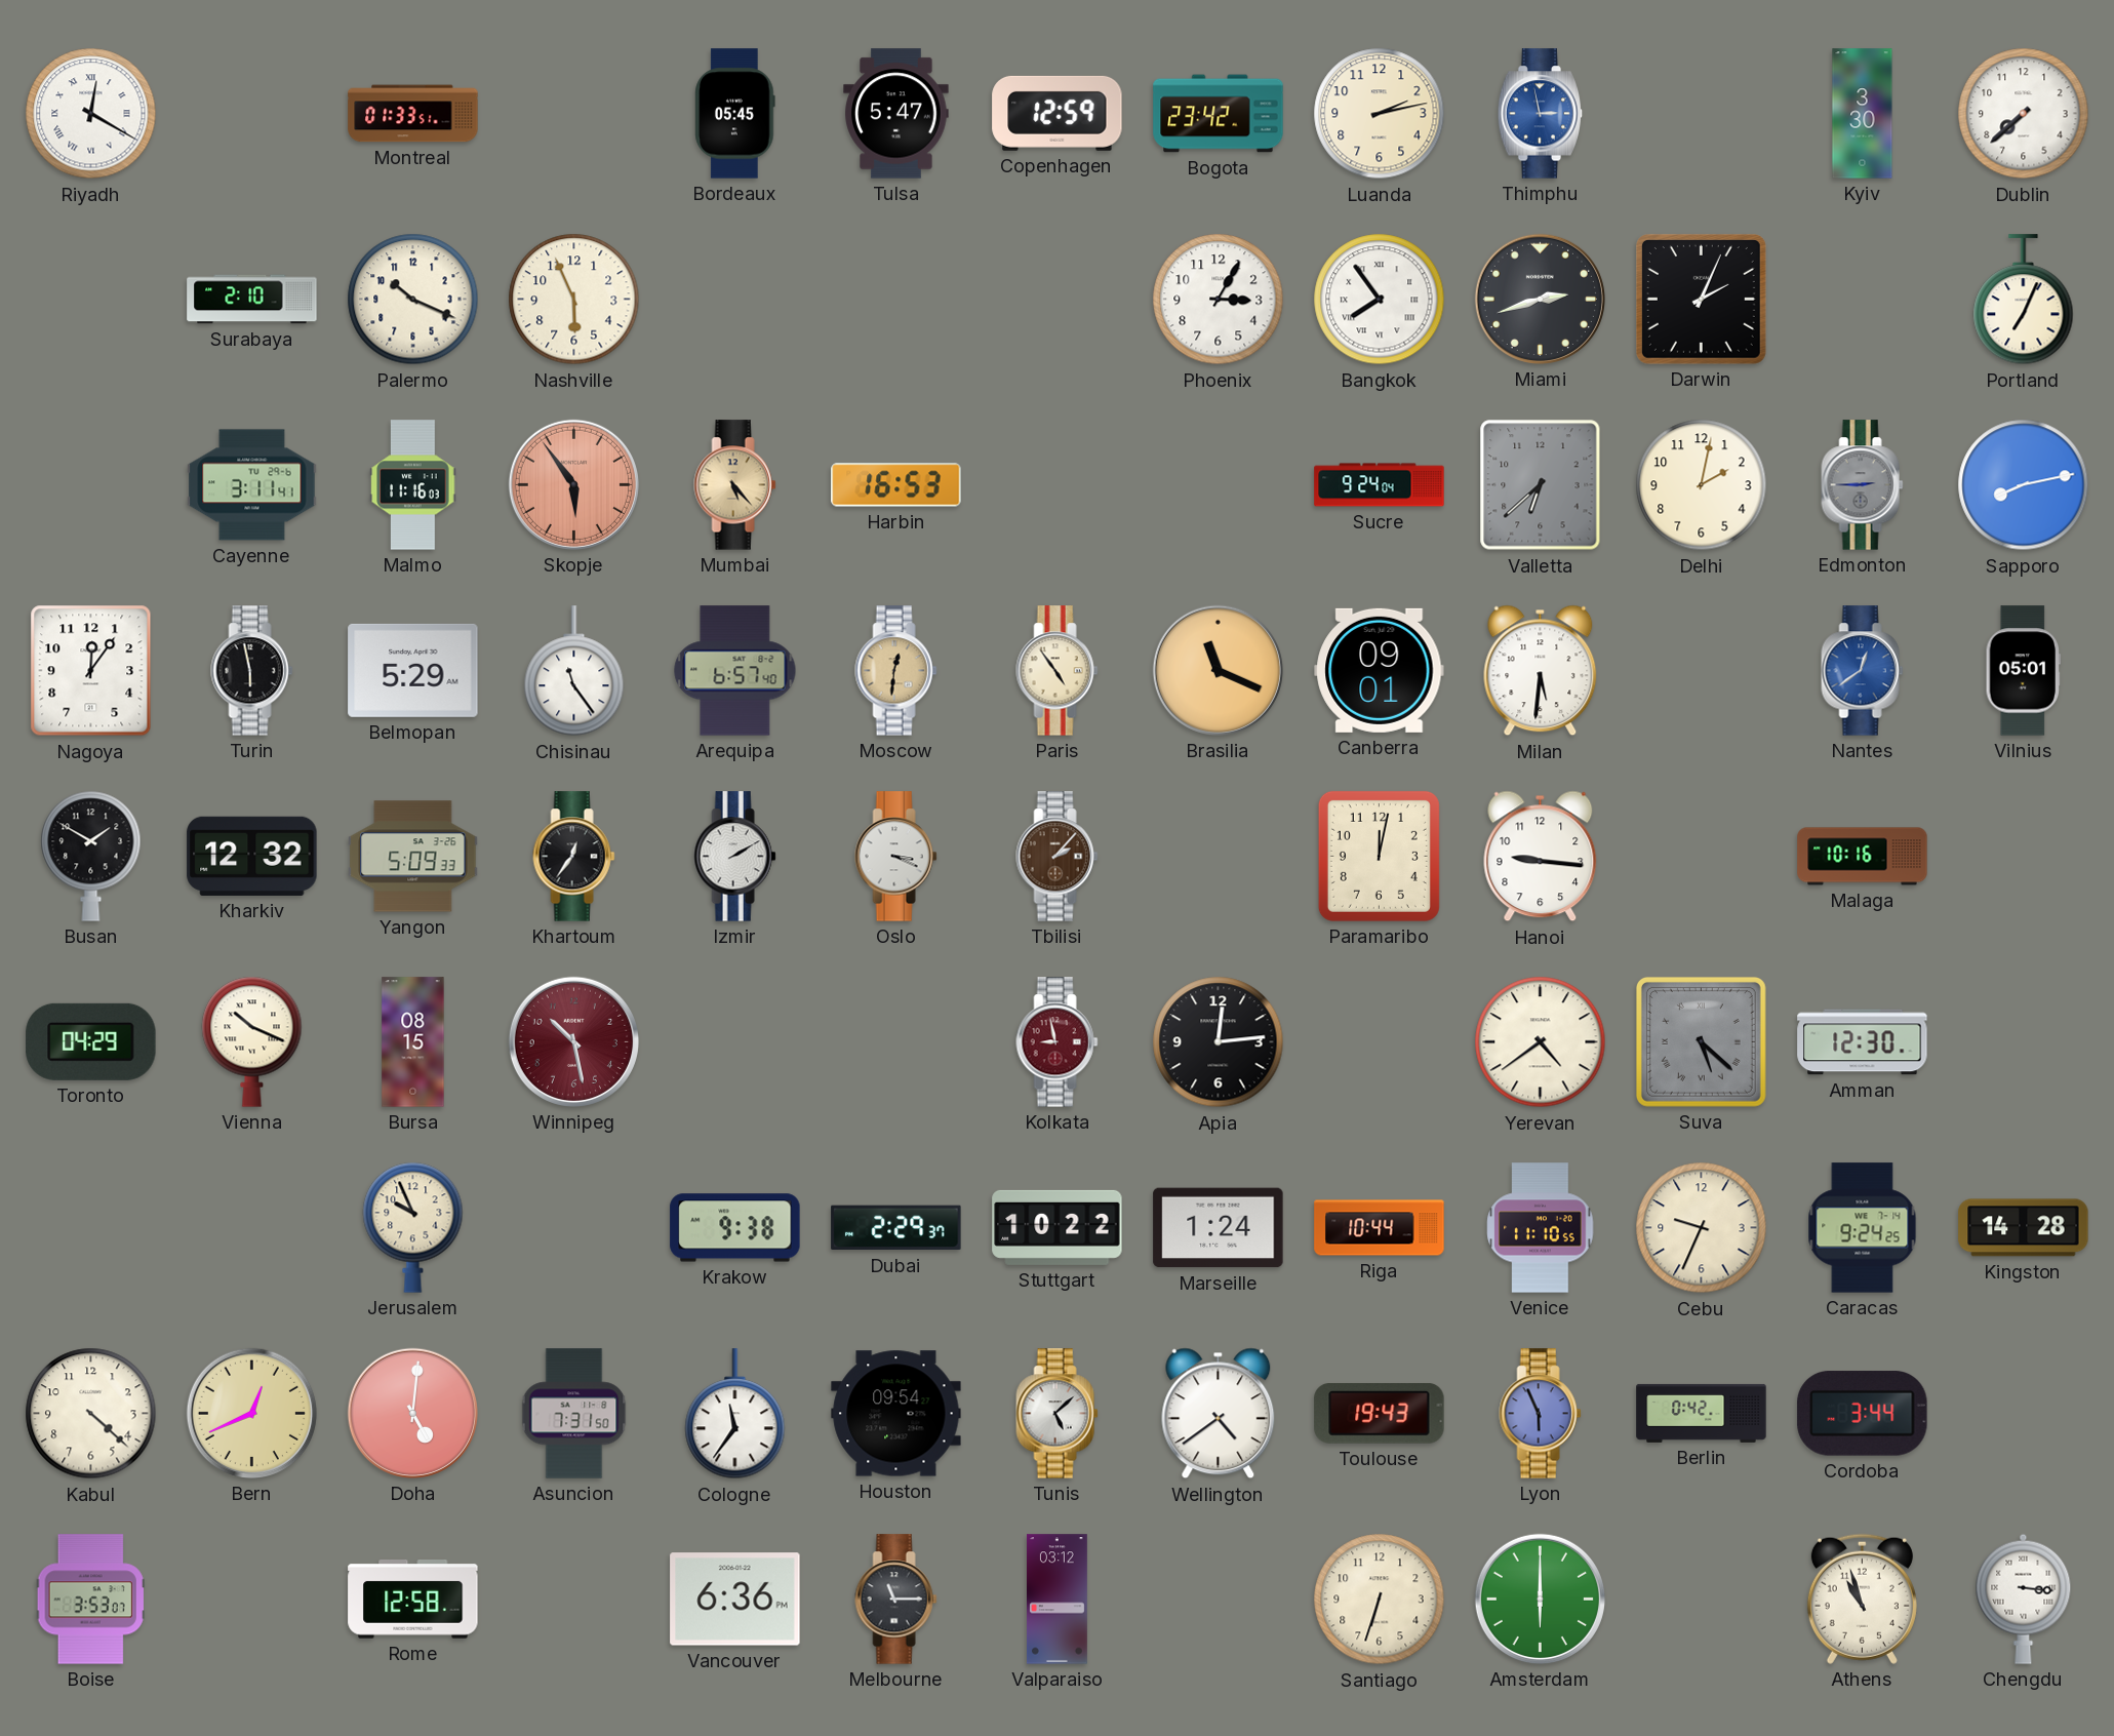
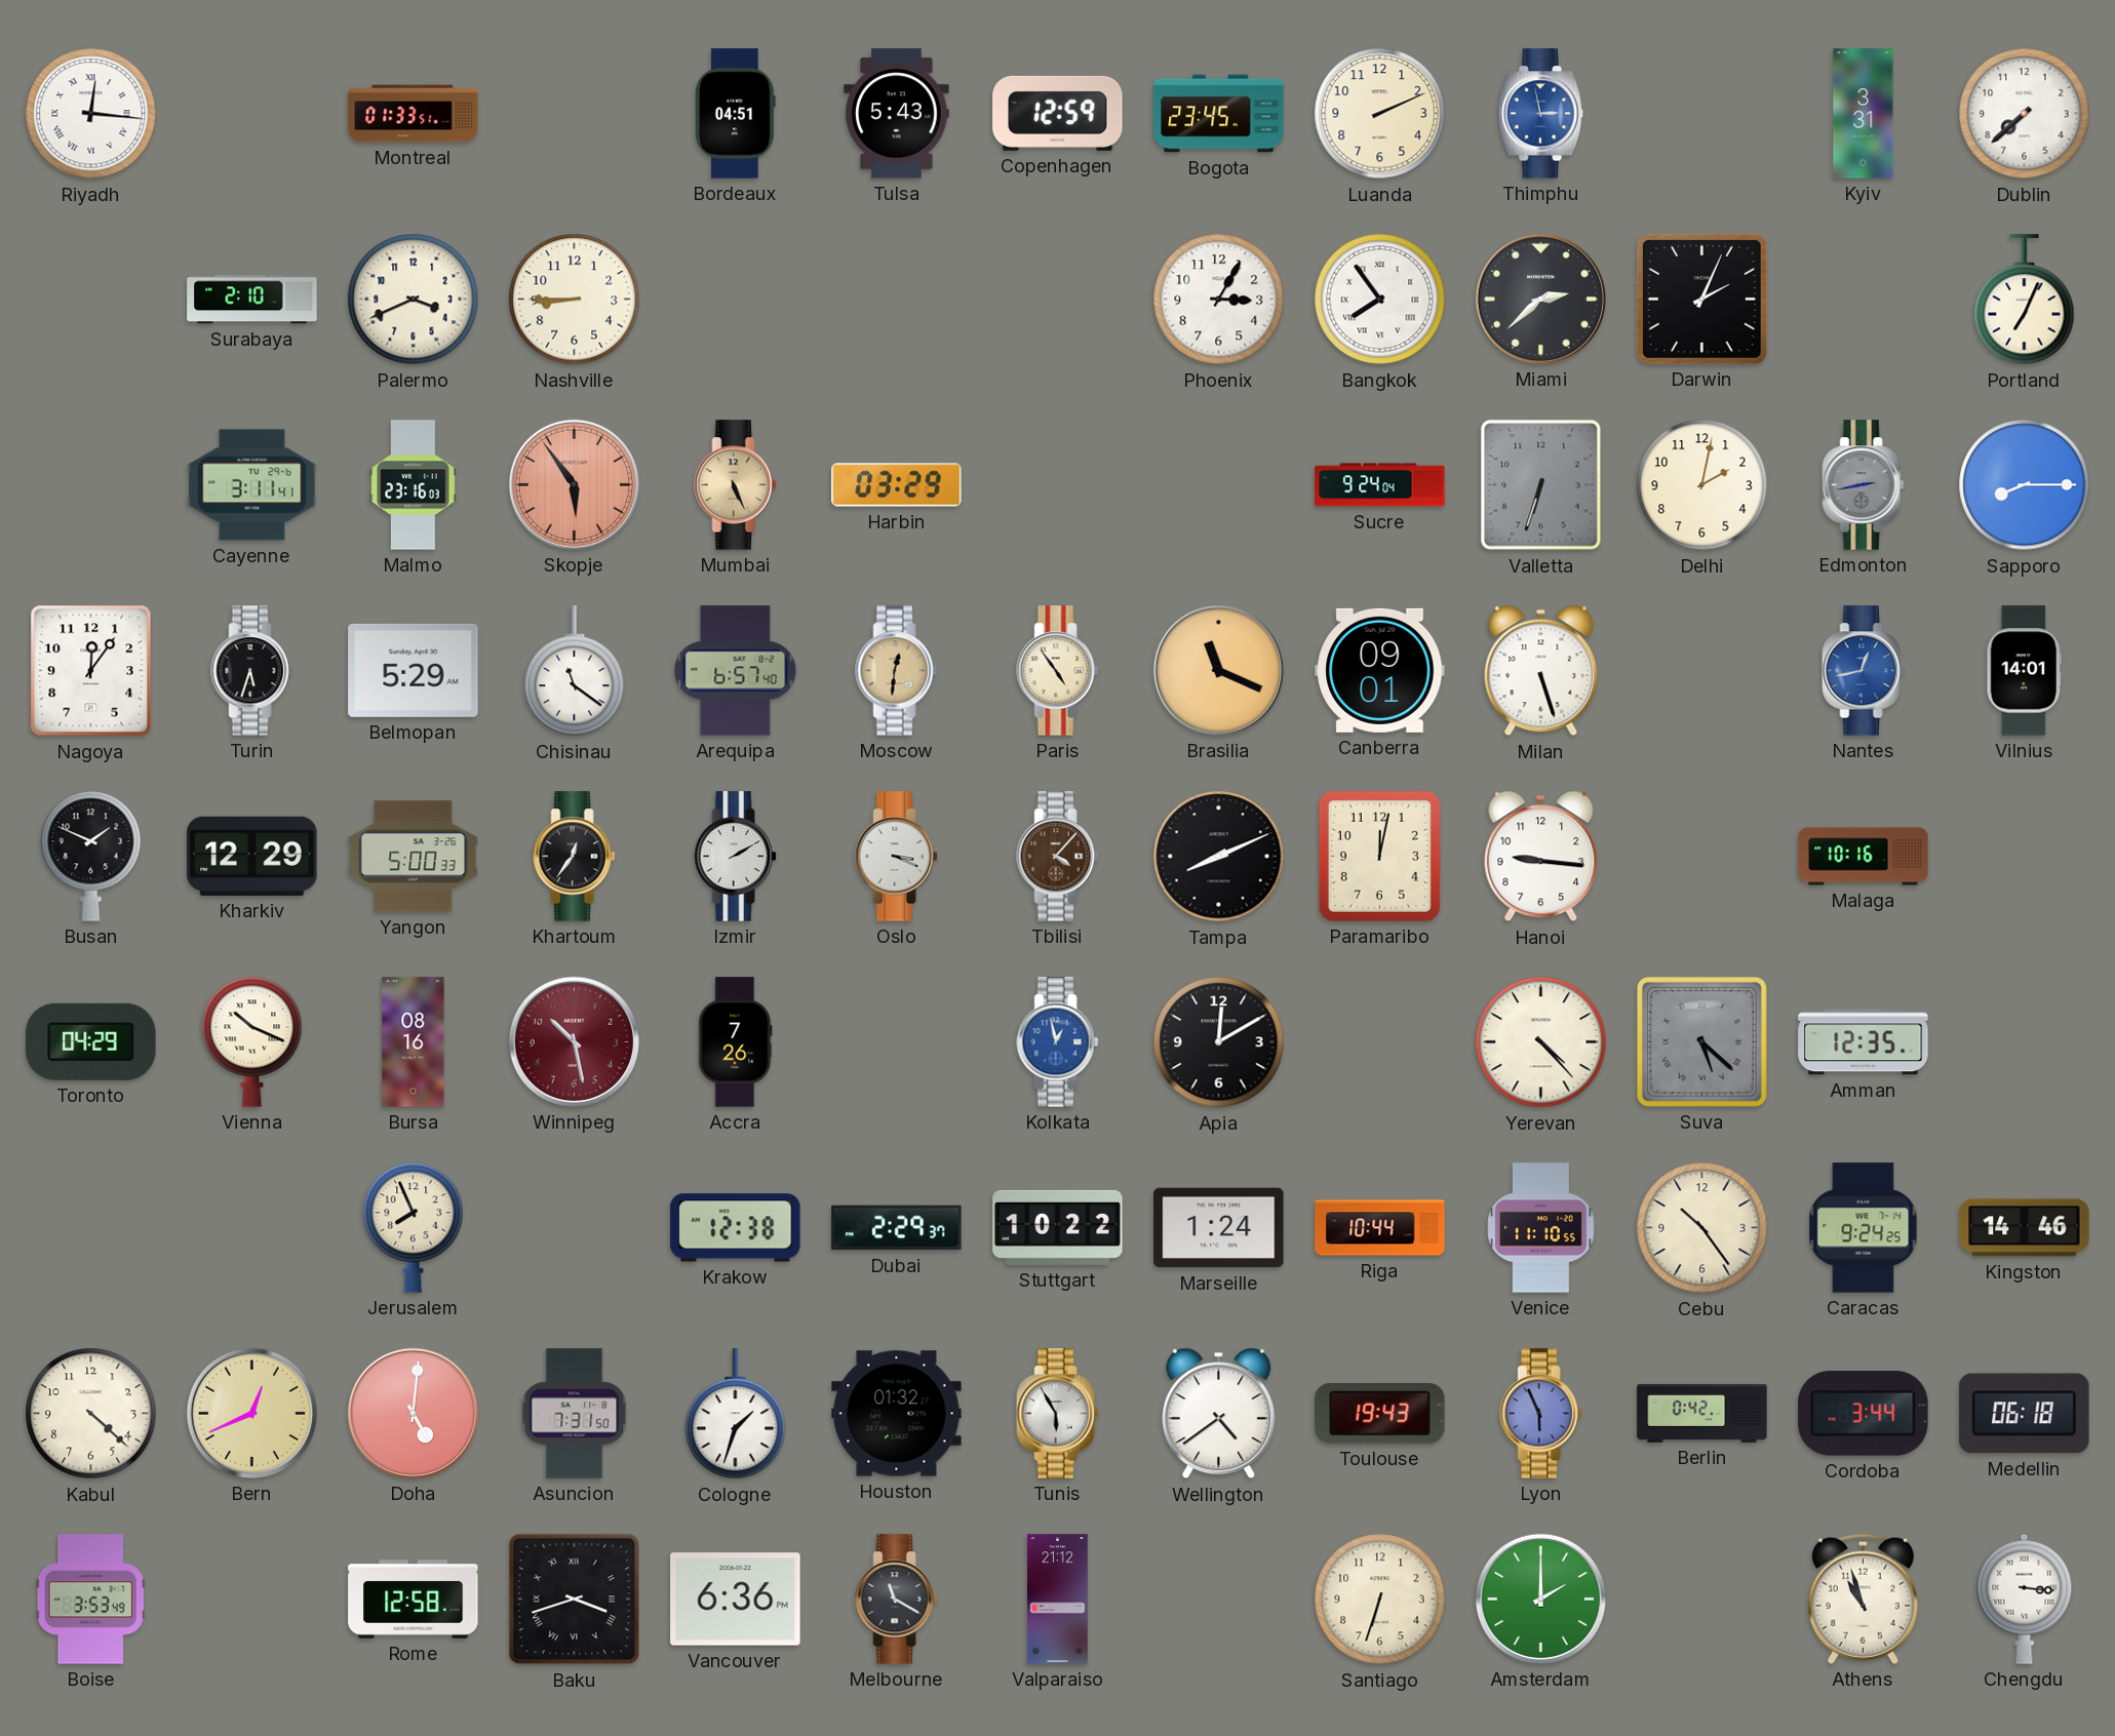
Riyadh: 12:20 -> 12:16
Bordeaux: 05:45 -> 04:51
Tulsa: 5:47 -> 5:43
Bogota: 23:42 -> 23:45
Luanda: 2:13 -> 2:11
Kyiv: 3:30 -> 3:31
Palermo: 10:19 -> 3:41
Nashville: 5:56 -> 8:45
Miami: 2:42 -> 2:38
Malmo: 11:16 -> 23:16
Mumbai: 5:23 -> 5:26
Harbin: 16:53 -> 03:29
Valletta: 6:38 -> 6:33
Edmonton: 2:45 -> 2:43
Sapporo: 8:13 -> 8:15
Turin: 5:58 -> 5:33
Chisinau: 11:24 -> 11:21
Milan: 5:31 -> 5:27
Nantes: 12:39 -> 12:43
Vilnius: 05:01 -> 14:01
Busan: 1:50 -> 1:49
Kharkiv: 12:32 -> 12:29
Yangon: 5:09 -> 5:00
Tbilisi: 2:07 -> 4:07
Tampa: none -> 8:11
Bursa: 08:15 -> 08:16
Accra: none -> 7:26
Kolkata: 8:58 -> 12:58
Kolkata dial: burgundy -> blue
Apia: 12:14 -> 12:10
Yerevan: 4:39 -> 4:23
Amman: 12:30 -> 12:35
Jerusalem: 9:56 -> 7:56
Krakow: 9:38 -> 12:38
Cebu: 9:34 -> 10:24
Kingston: 14:28 -> 14:46
Cologne: 11:36 -> 1:33
Houston: 09:54 -> 01:32
Tunis: 5:08 -> 5:55
Medellin: none -> 06:18
Boise: 3:53:07 -> 3:53:49
Baku: none -> 3:42
Melbourne: 11:15 -> 11:20
Valparaiso: 03:12 -> 21:12
Amsterdam: 6:00 -> 2:00
